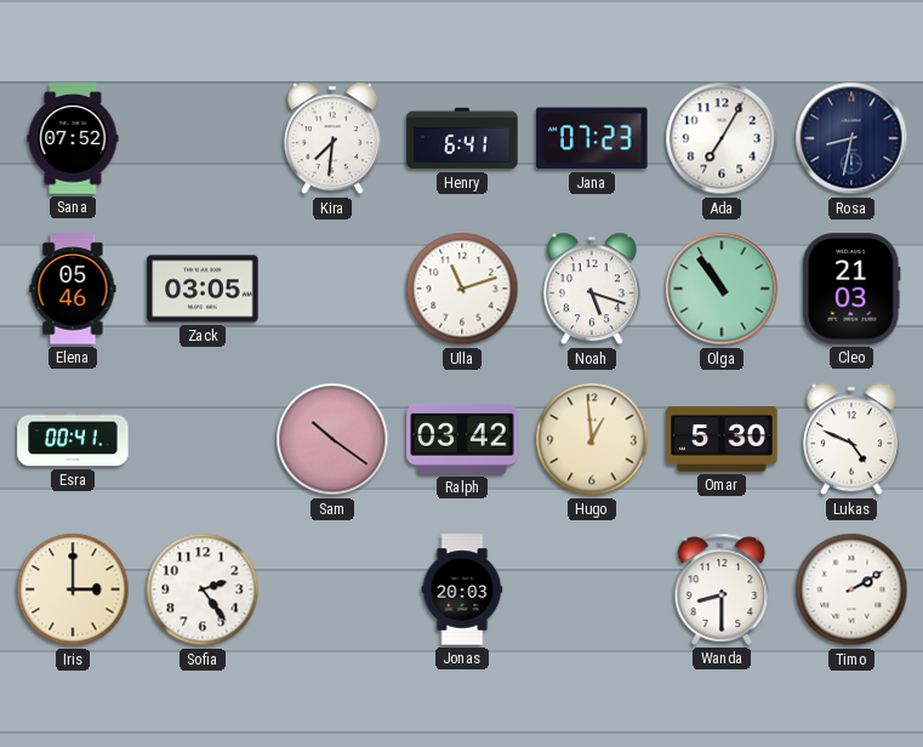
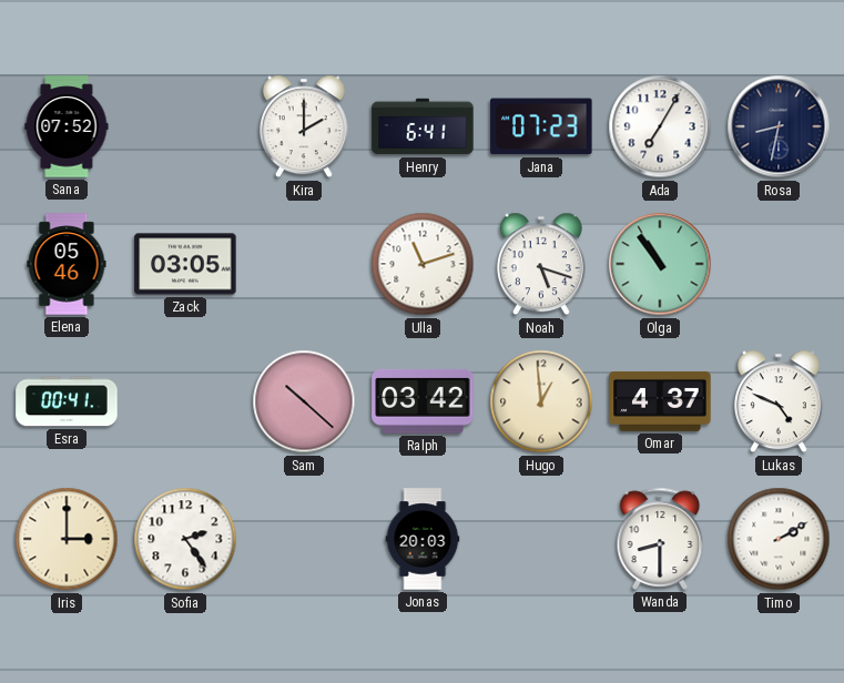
Kira: 7:31 -> 2:00
Cleo: 21:03 -> none
Sam: 10:21 -> 10:22
Omar: 5:30 -> 4:37
